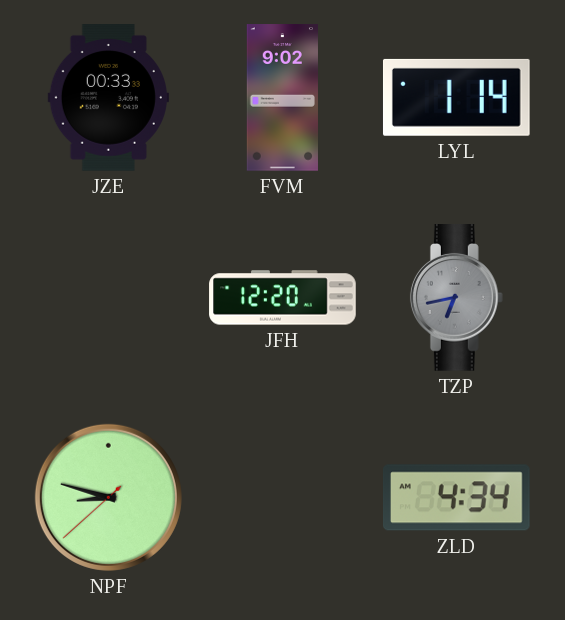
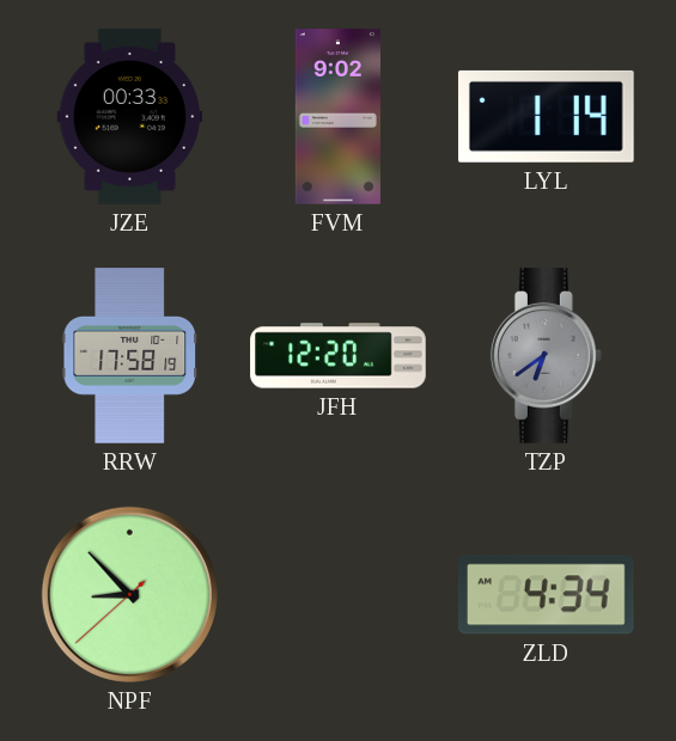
RRW: none -> 17:58
TZP: 6:43 -> 6:39
NPF: 8:47 -> 8:52
